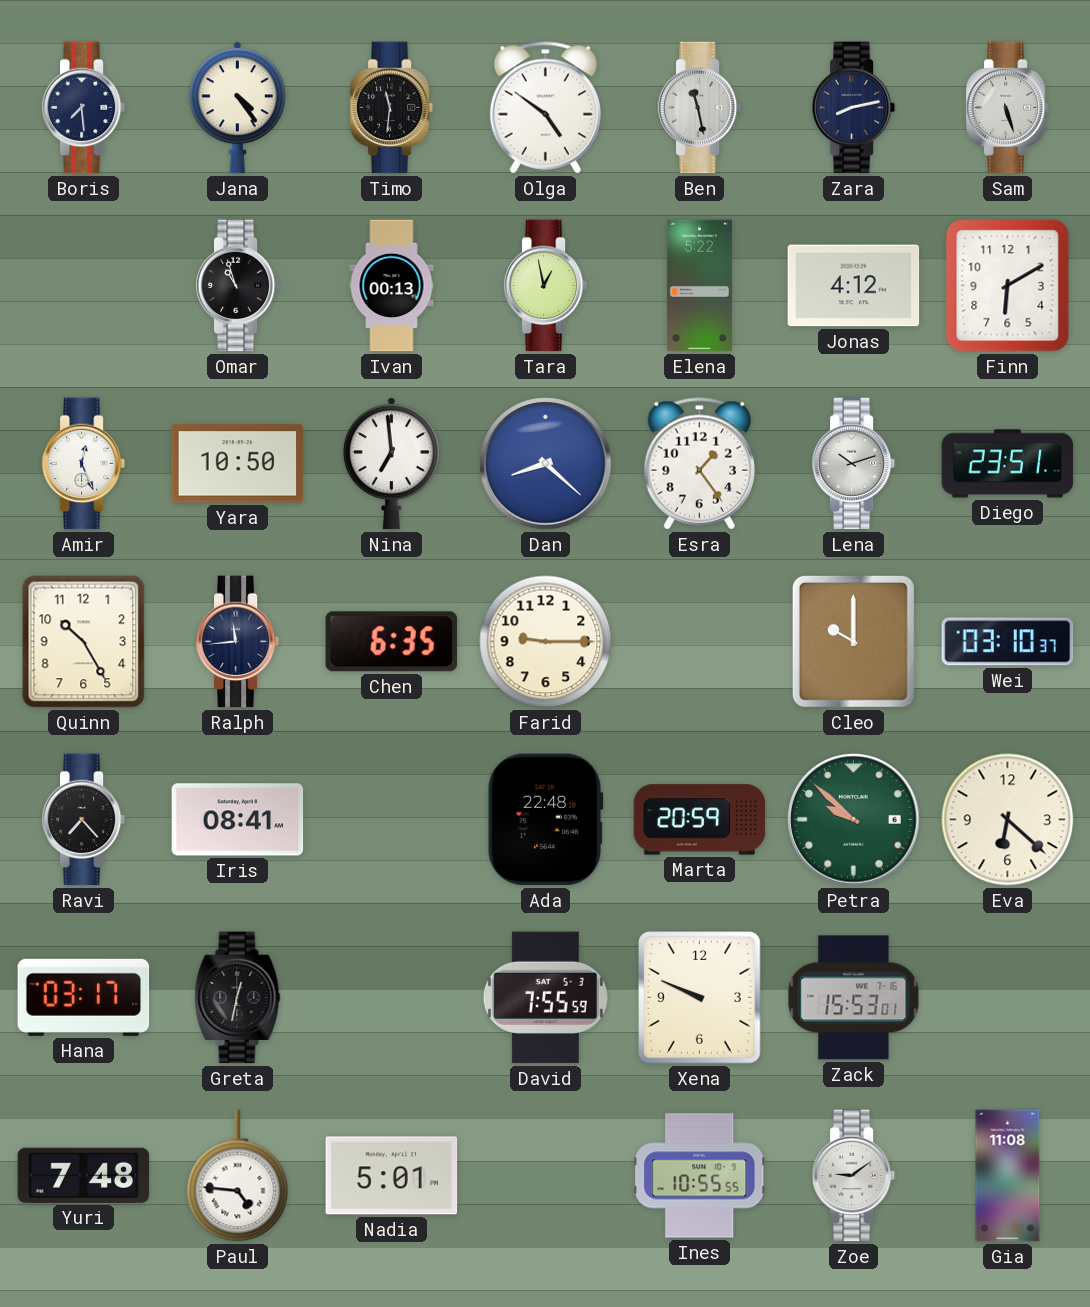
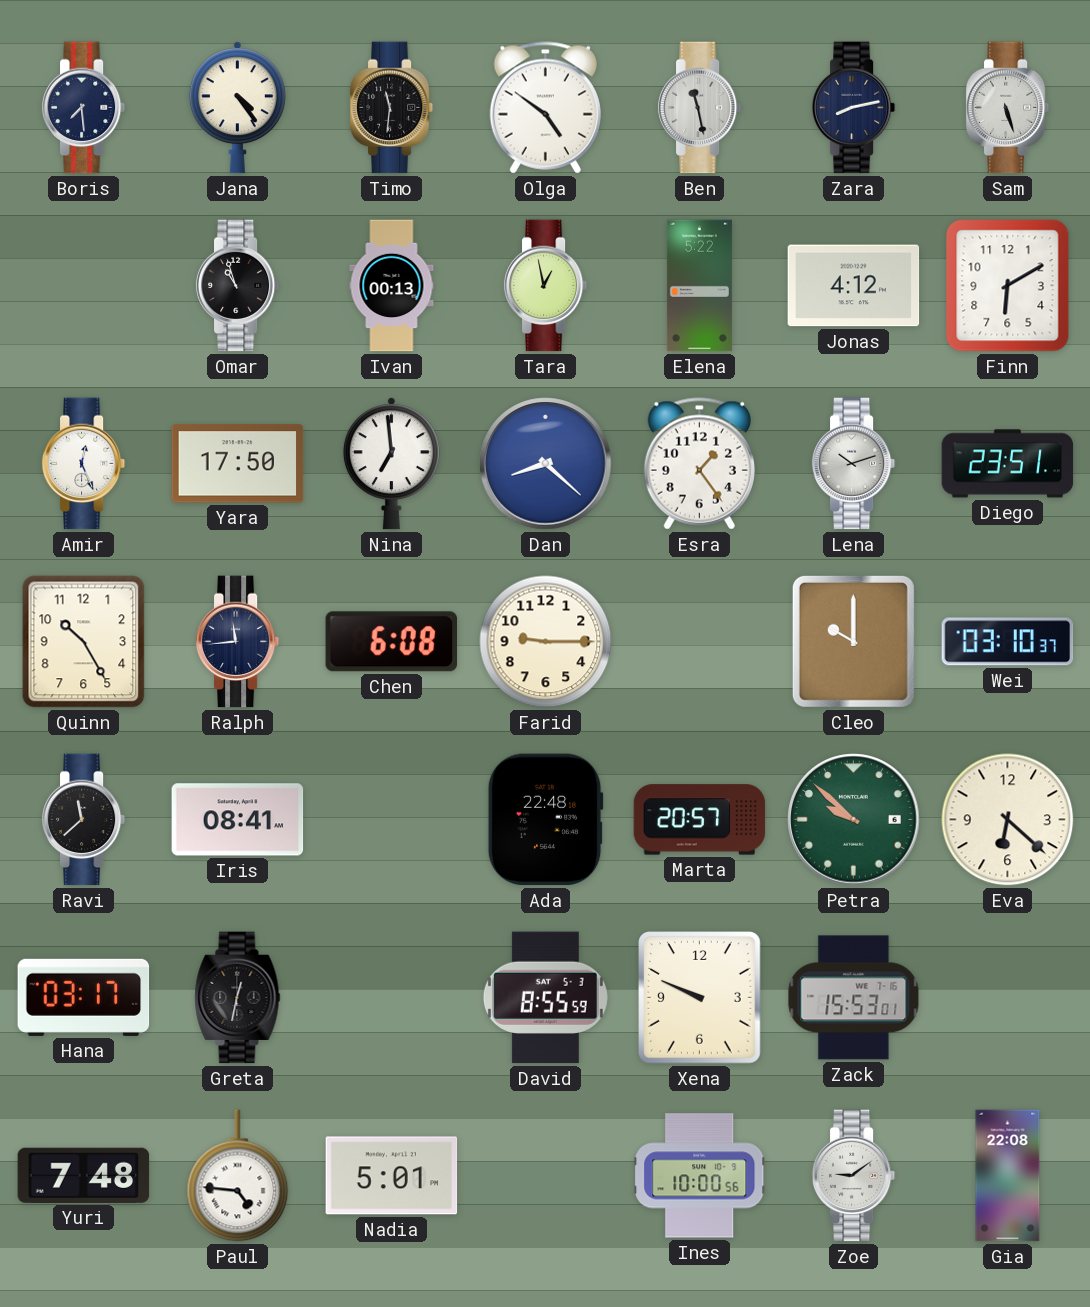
Yara: 10:50 -> 17:50
Chen: 6:35 -> 6:08
Ravi: 7:23 -> 11:38
Marta: 20:59 -> 20:57
David: 7:55 -> 8:55
Ines: 10:55 -> 10:00
Gia: 11:08 -> 22:08
